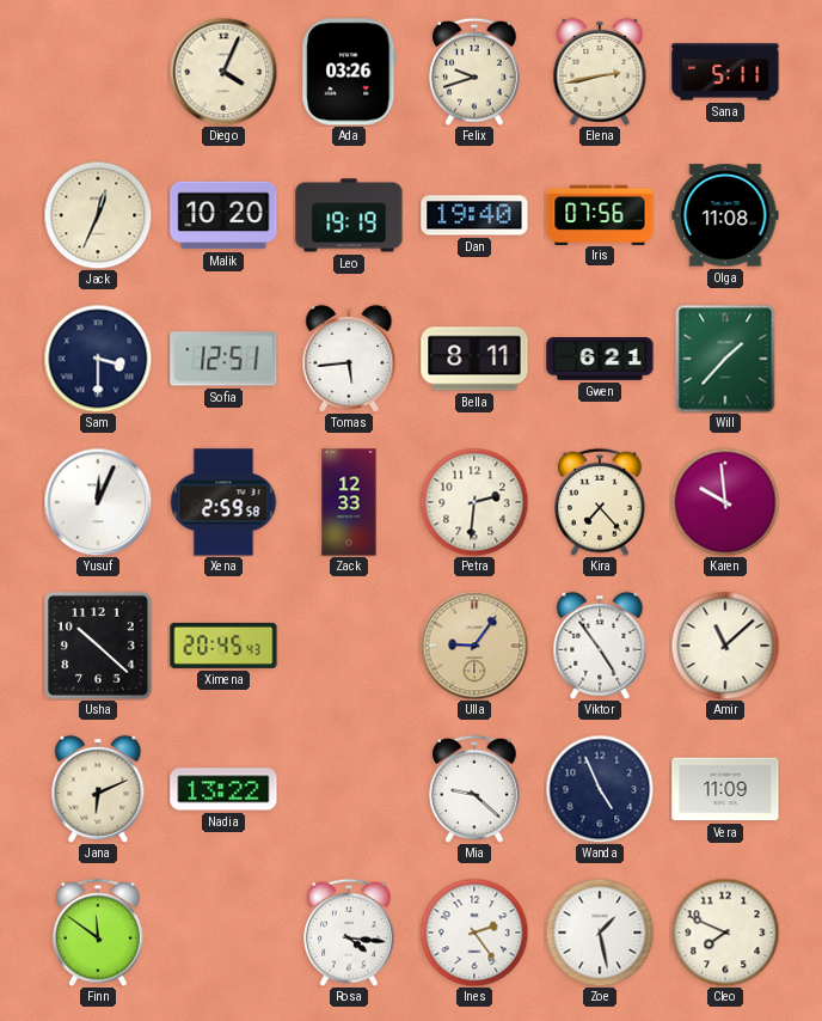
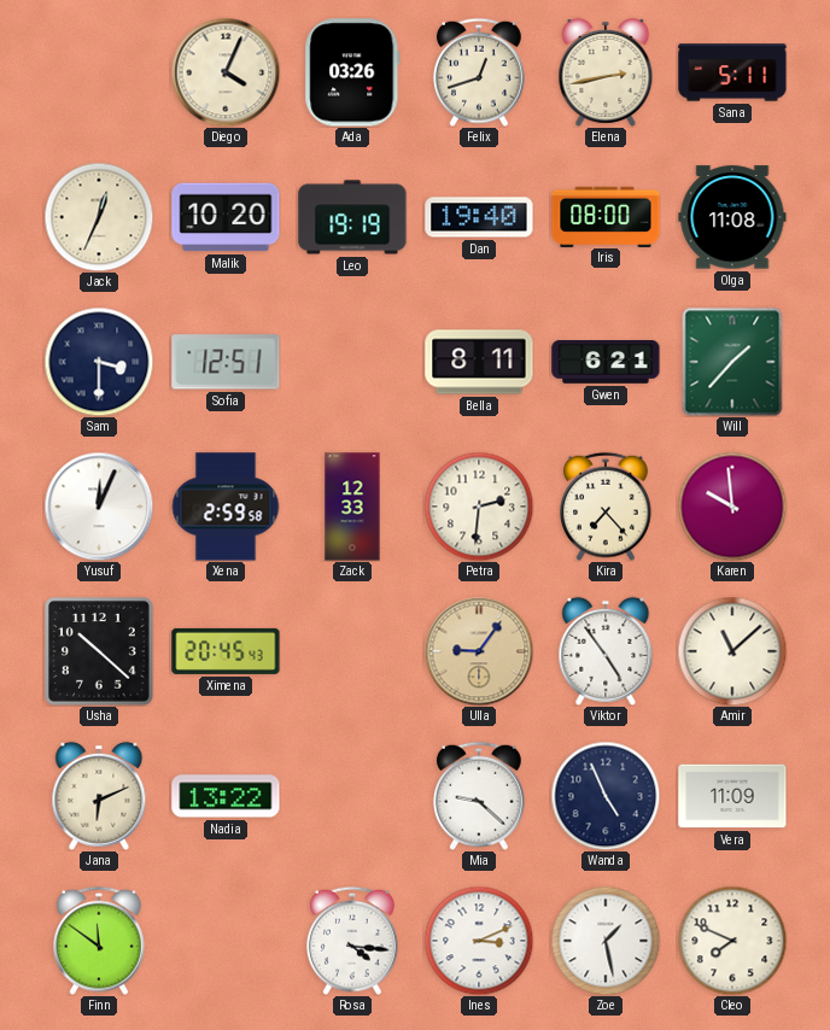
Felix: 9:42 -> 12:42
Iris: 07:56 -> 08:00
Tomas: 5:44 -> none
Ines: 2:24 -> 3:11
